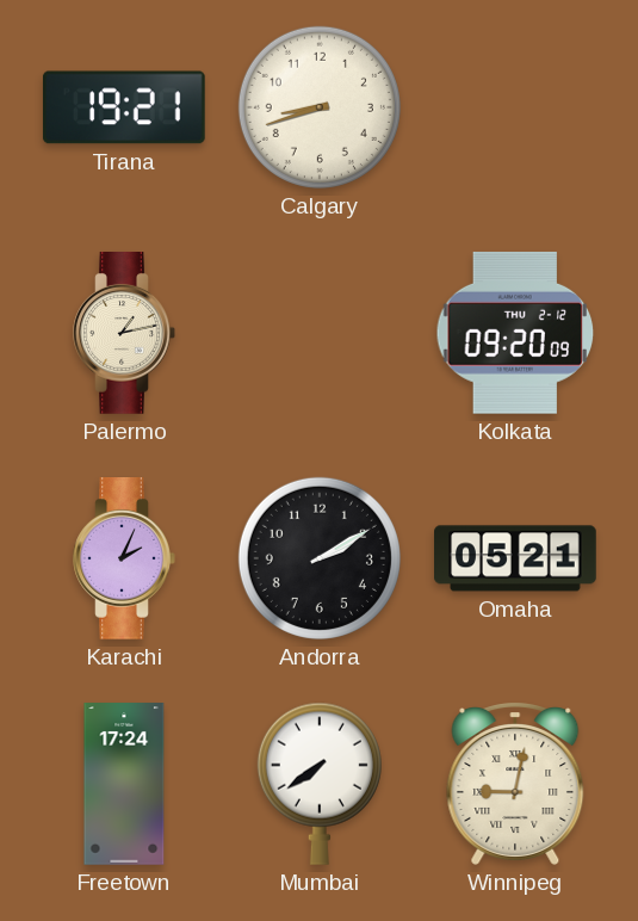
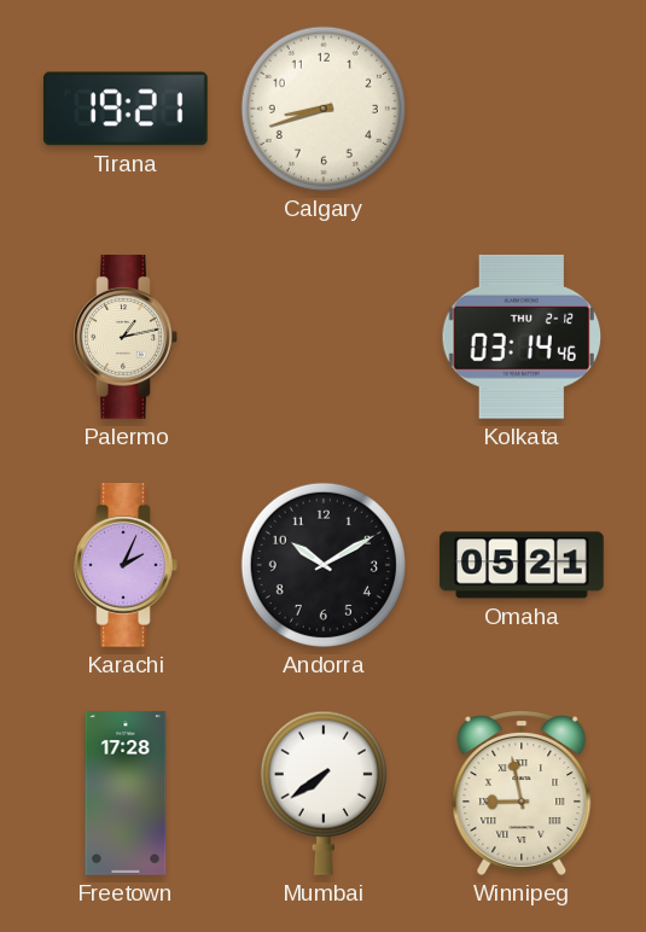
Kolkata: 09:20 -> 03:14
Andorra: 2:10 -> 10:10
Freetown: 17:24 -> 17:28
Winnipeg: 9:02 -> 8:58
